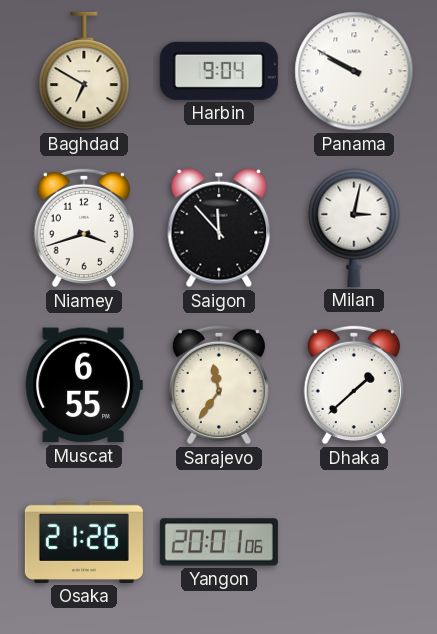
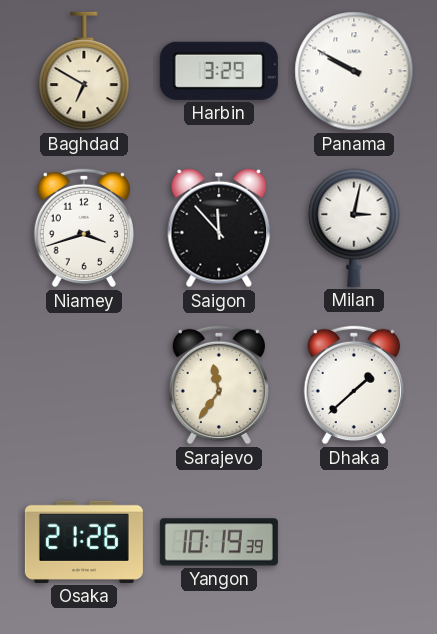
Harbin: 9:04 -> 3:29
Muscat: 6:55 -> none
Yangon: 20:01 -> 10:19
